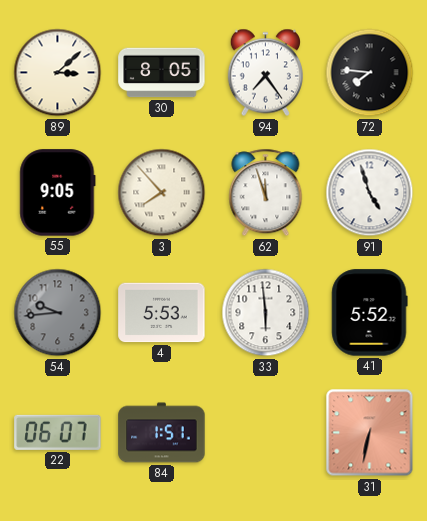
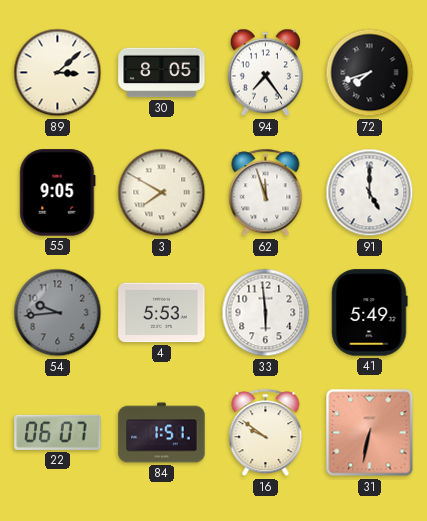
72: 7:46 -> 7:42
3: 7:53 -> 7:50
91: 4:57 -> 5:00
41: 5:52 -> 5:49
16: none -> 9:51
